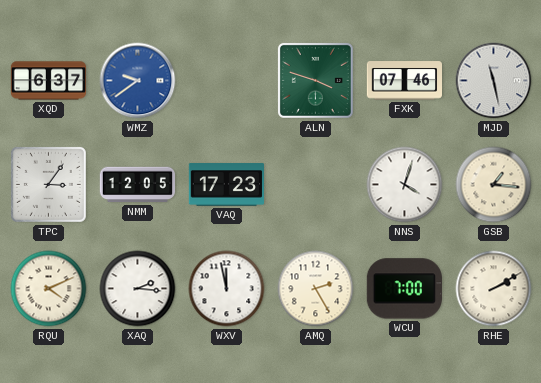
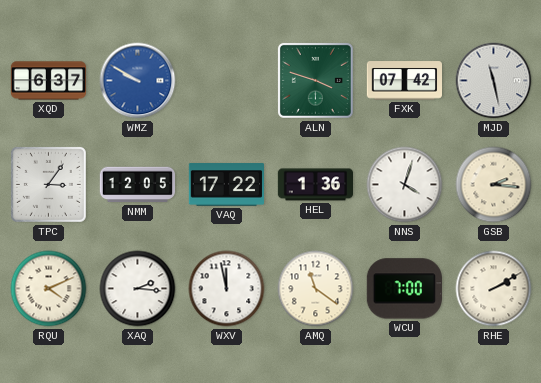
WMZ: 9:39 -> 9:50
FXK: 07:46 -> 07:42
VAQ: 17:23 -> 17:22
HEL: none -> 1:36
GSB: 1:16 -> 2:16
AMQ: 2:25 -> 11:21
